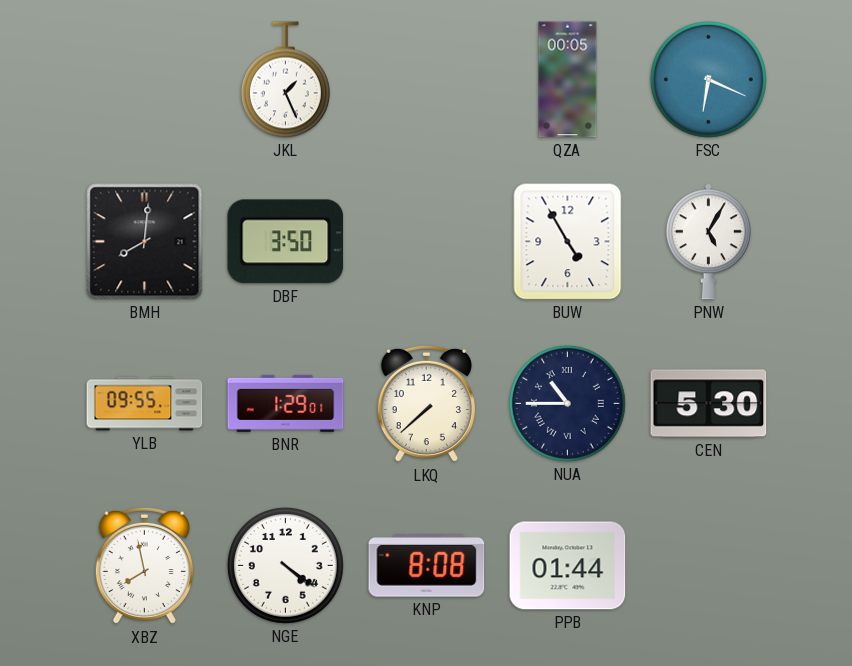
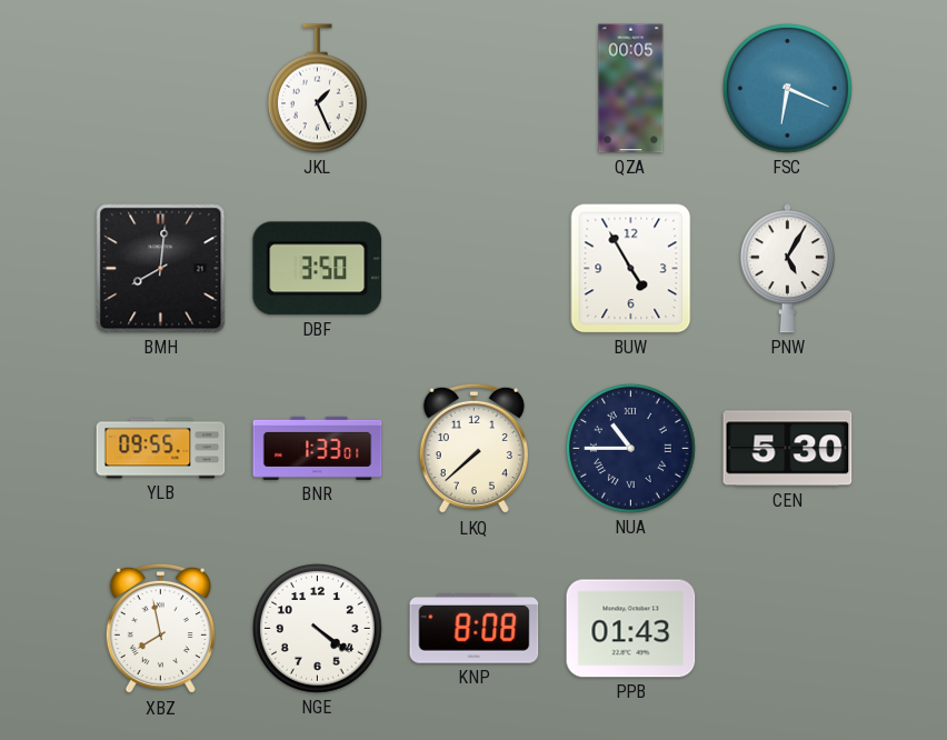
BNR: 1:29 -> 1:33
PPB: 01:44 -> 01:43
